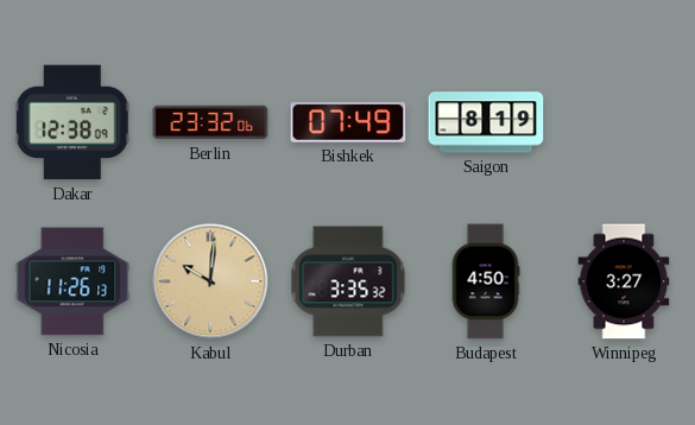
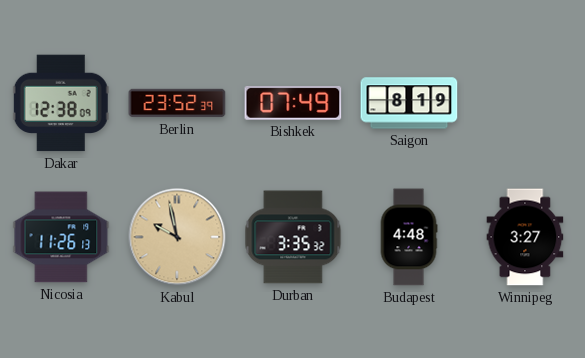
Berlin: 23:32 -> 23:52
Kabul: 10:01 -> 9:58
Budapest: 4:50 -> 4:48
